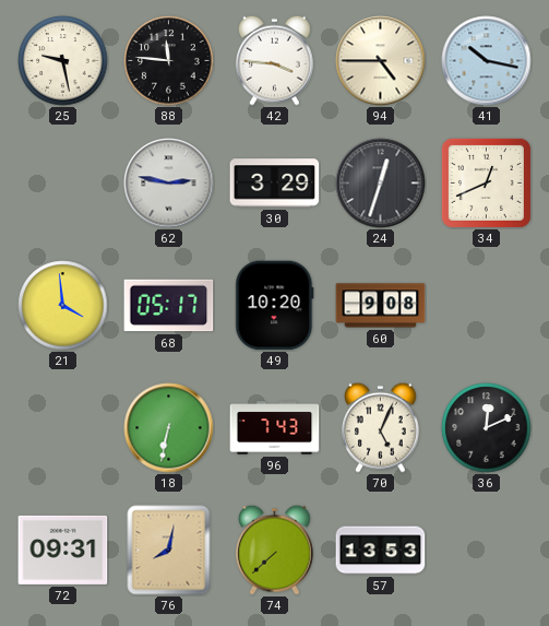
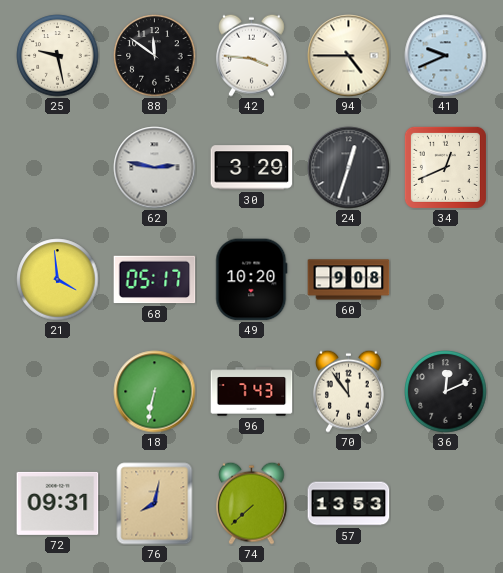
88: 11:46 -> 11:51
41: 10:17 -> 9:41
70: 5:04 -> 11:54
